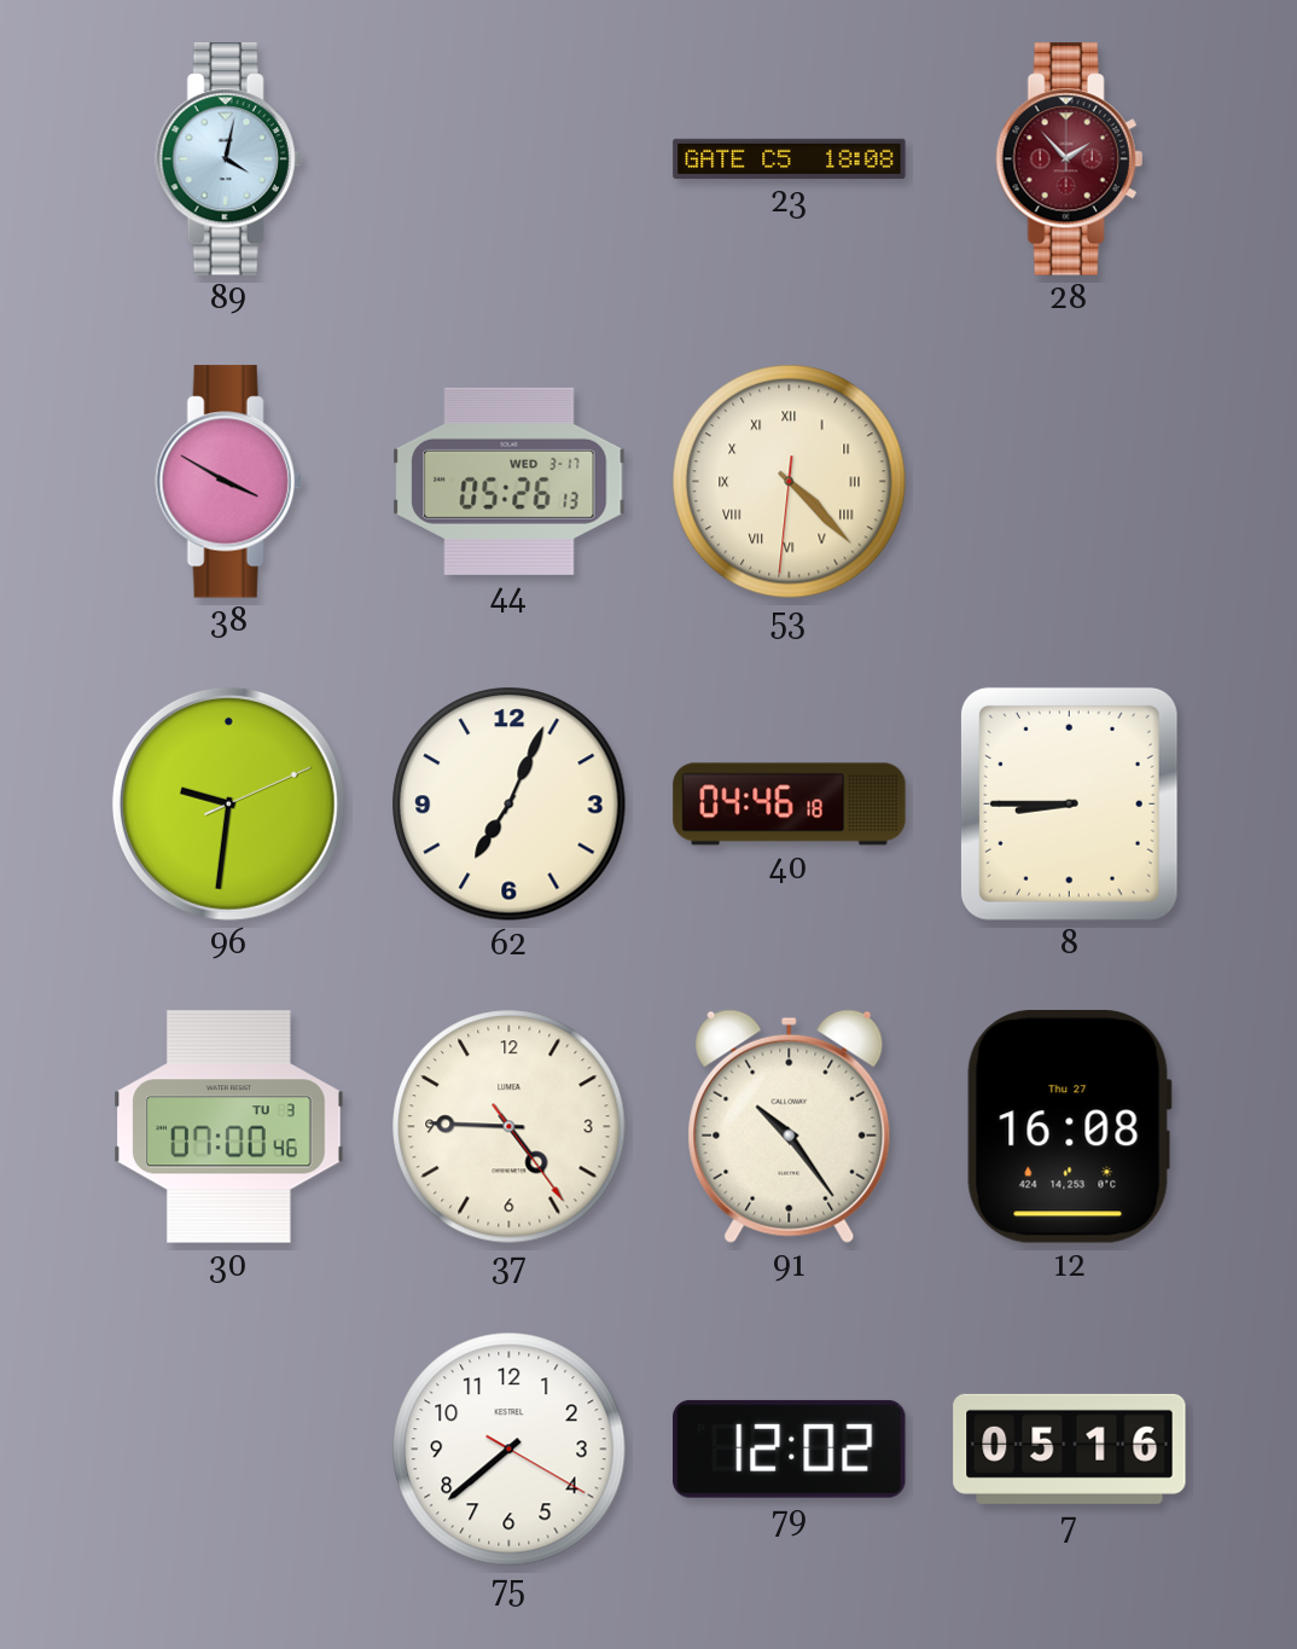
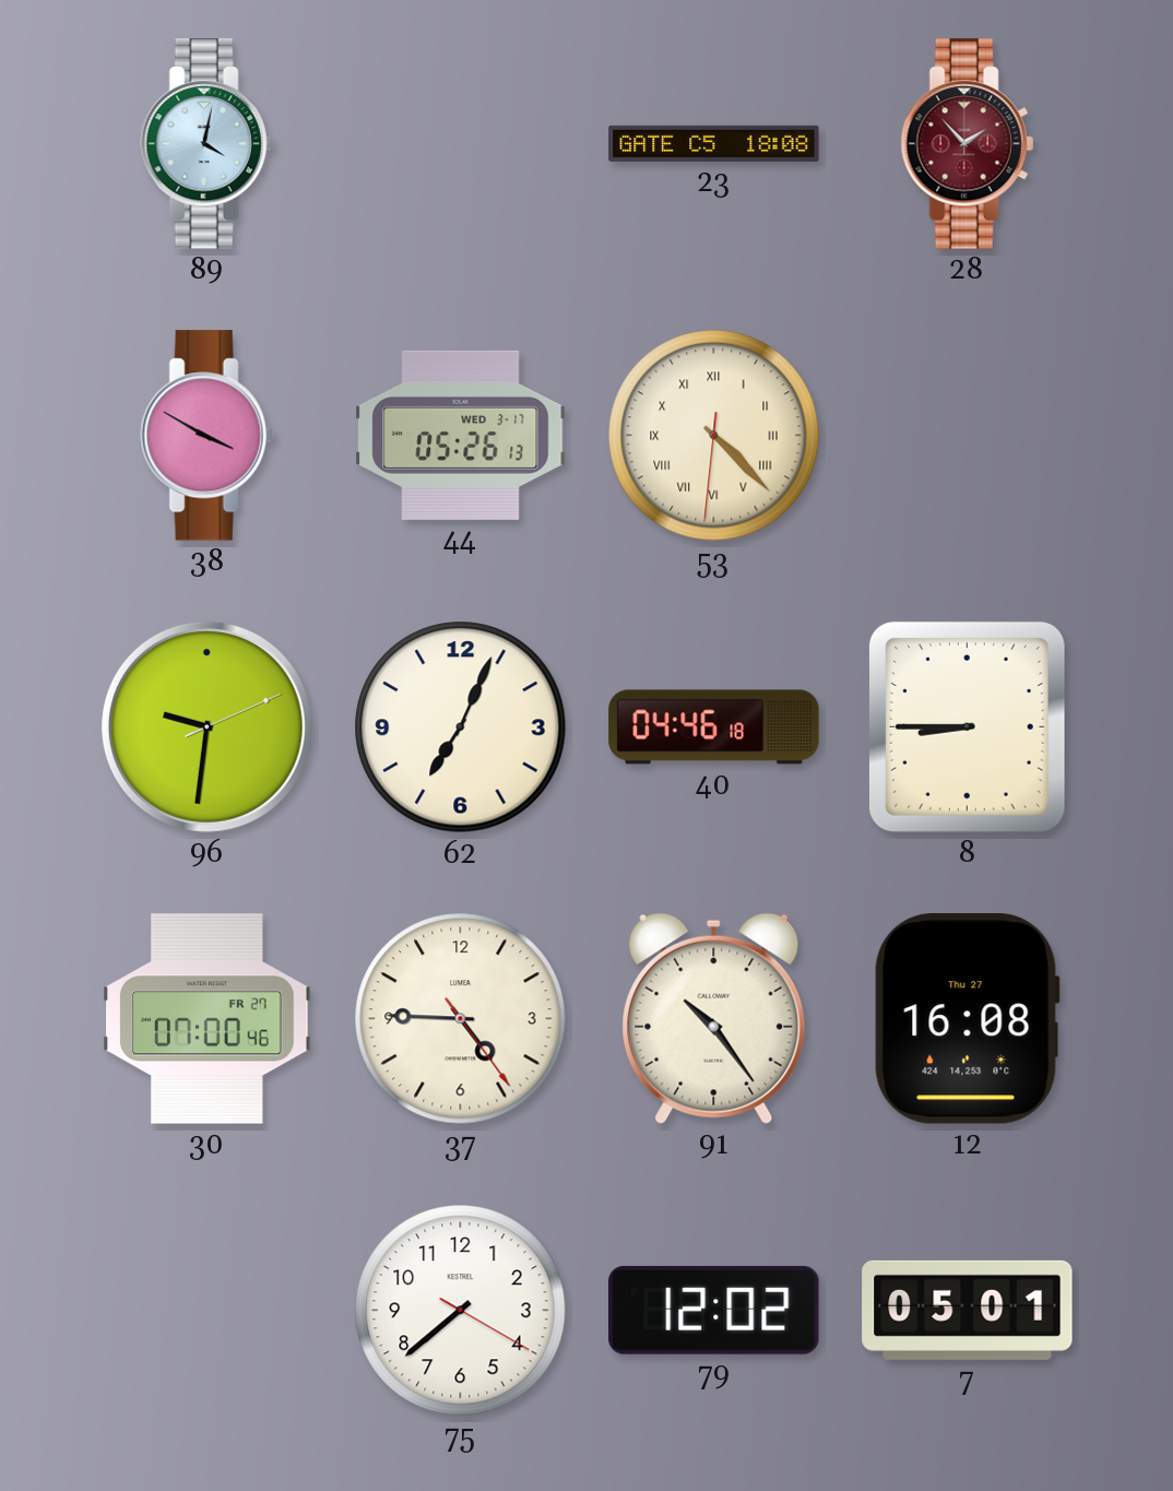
30 date: TU 3 -> FR 27
7: 05:16 -> 05:01
